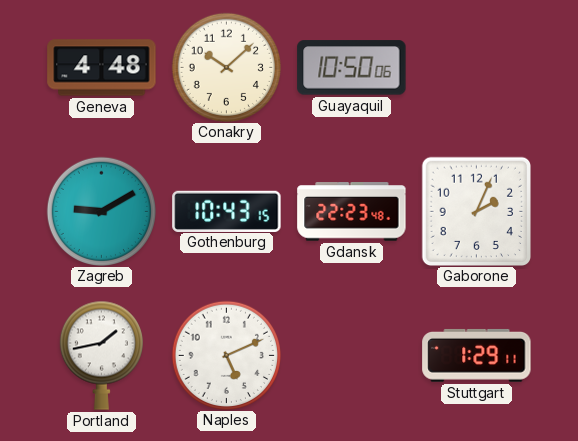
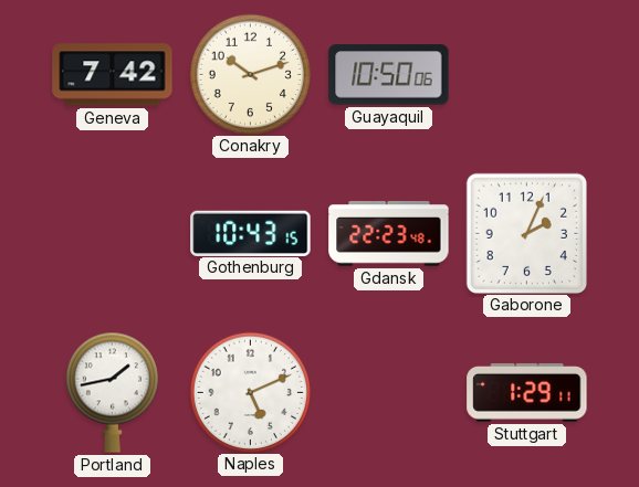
Geneva: 4:48 -> 7:42
Conakry: 10:08 -> 10:12
Zagreb: 9:10 -> none
